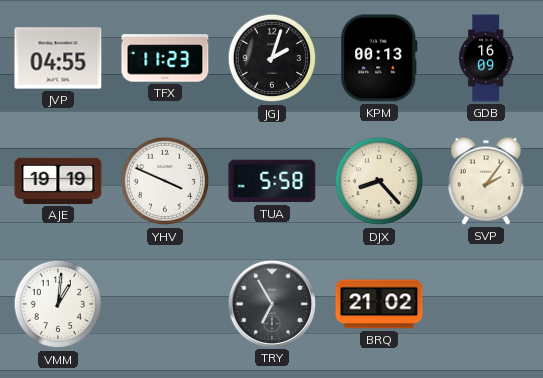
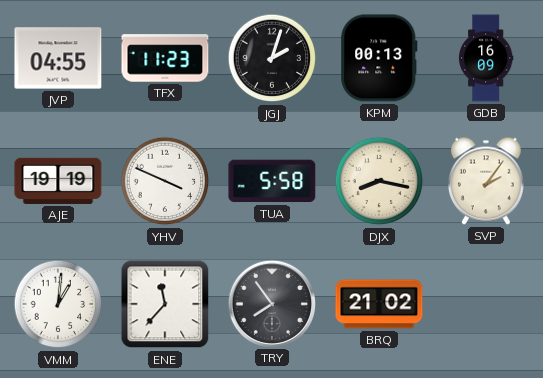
DJX: 8:23 -> 8:17
ENE: none -> 11:37
TRY: 6:55 -> 7:54
